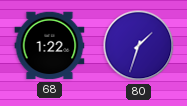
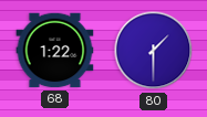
80: 1:33 -> 1:30
